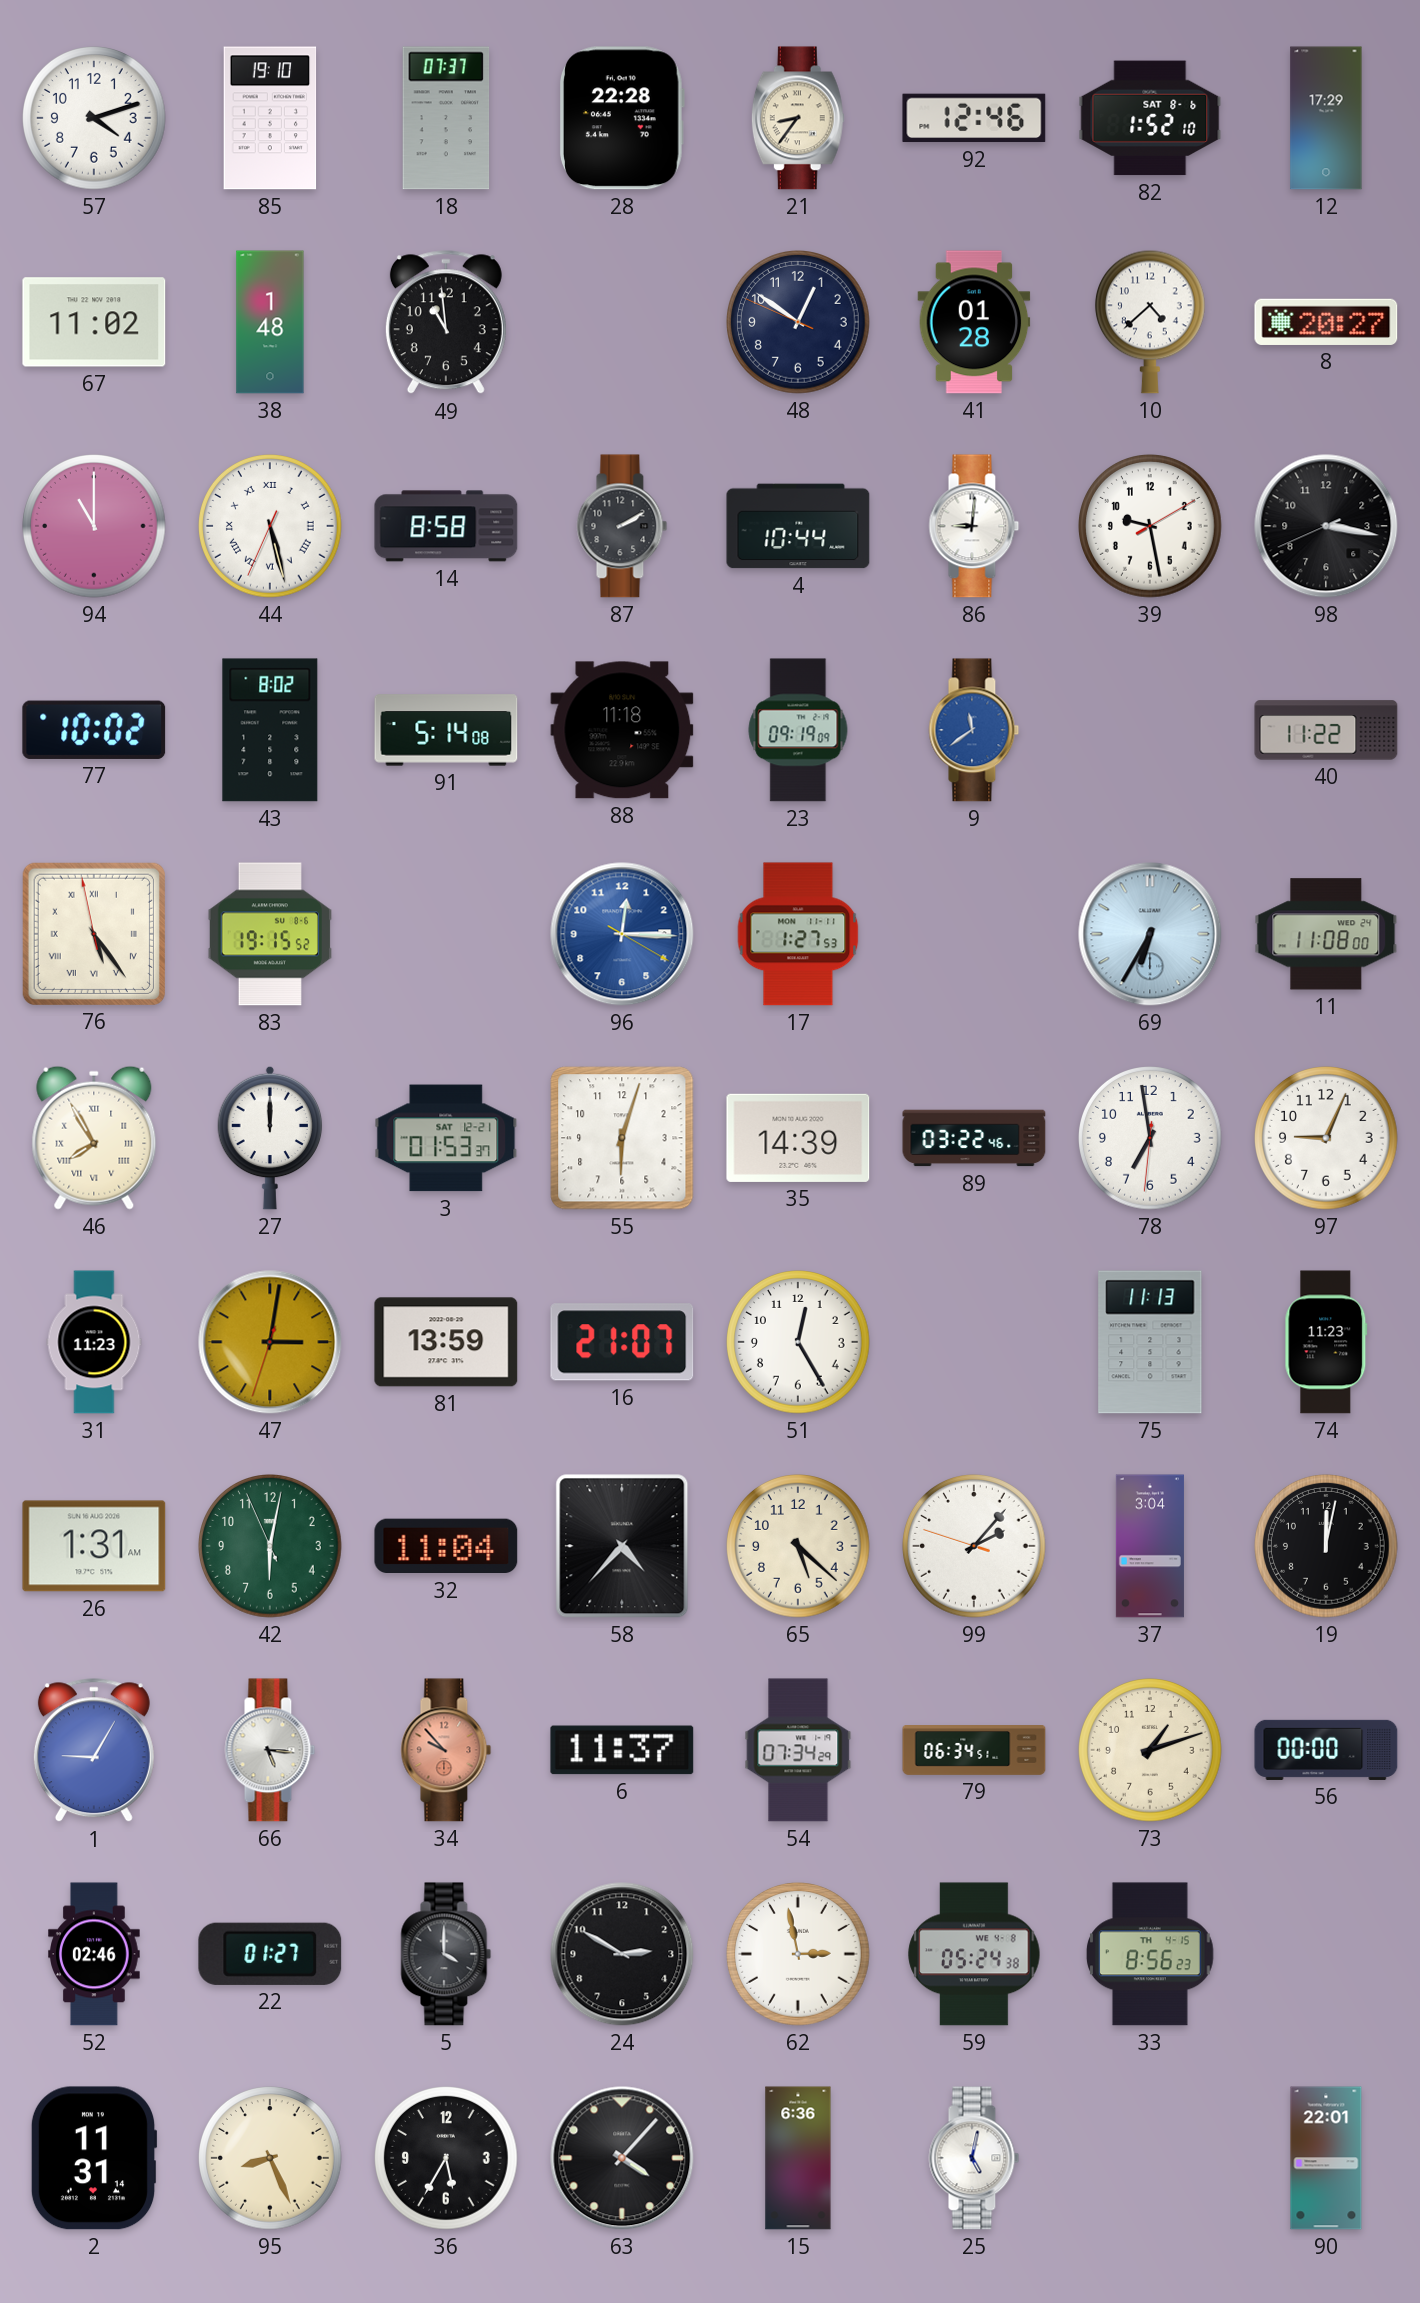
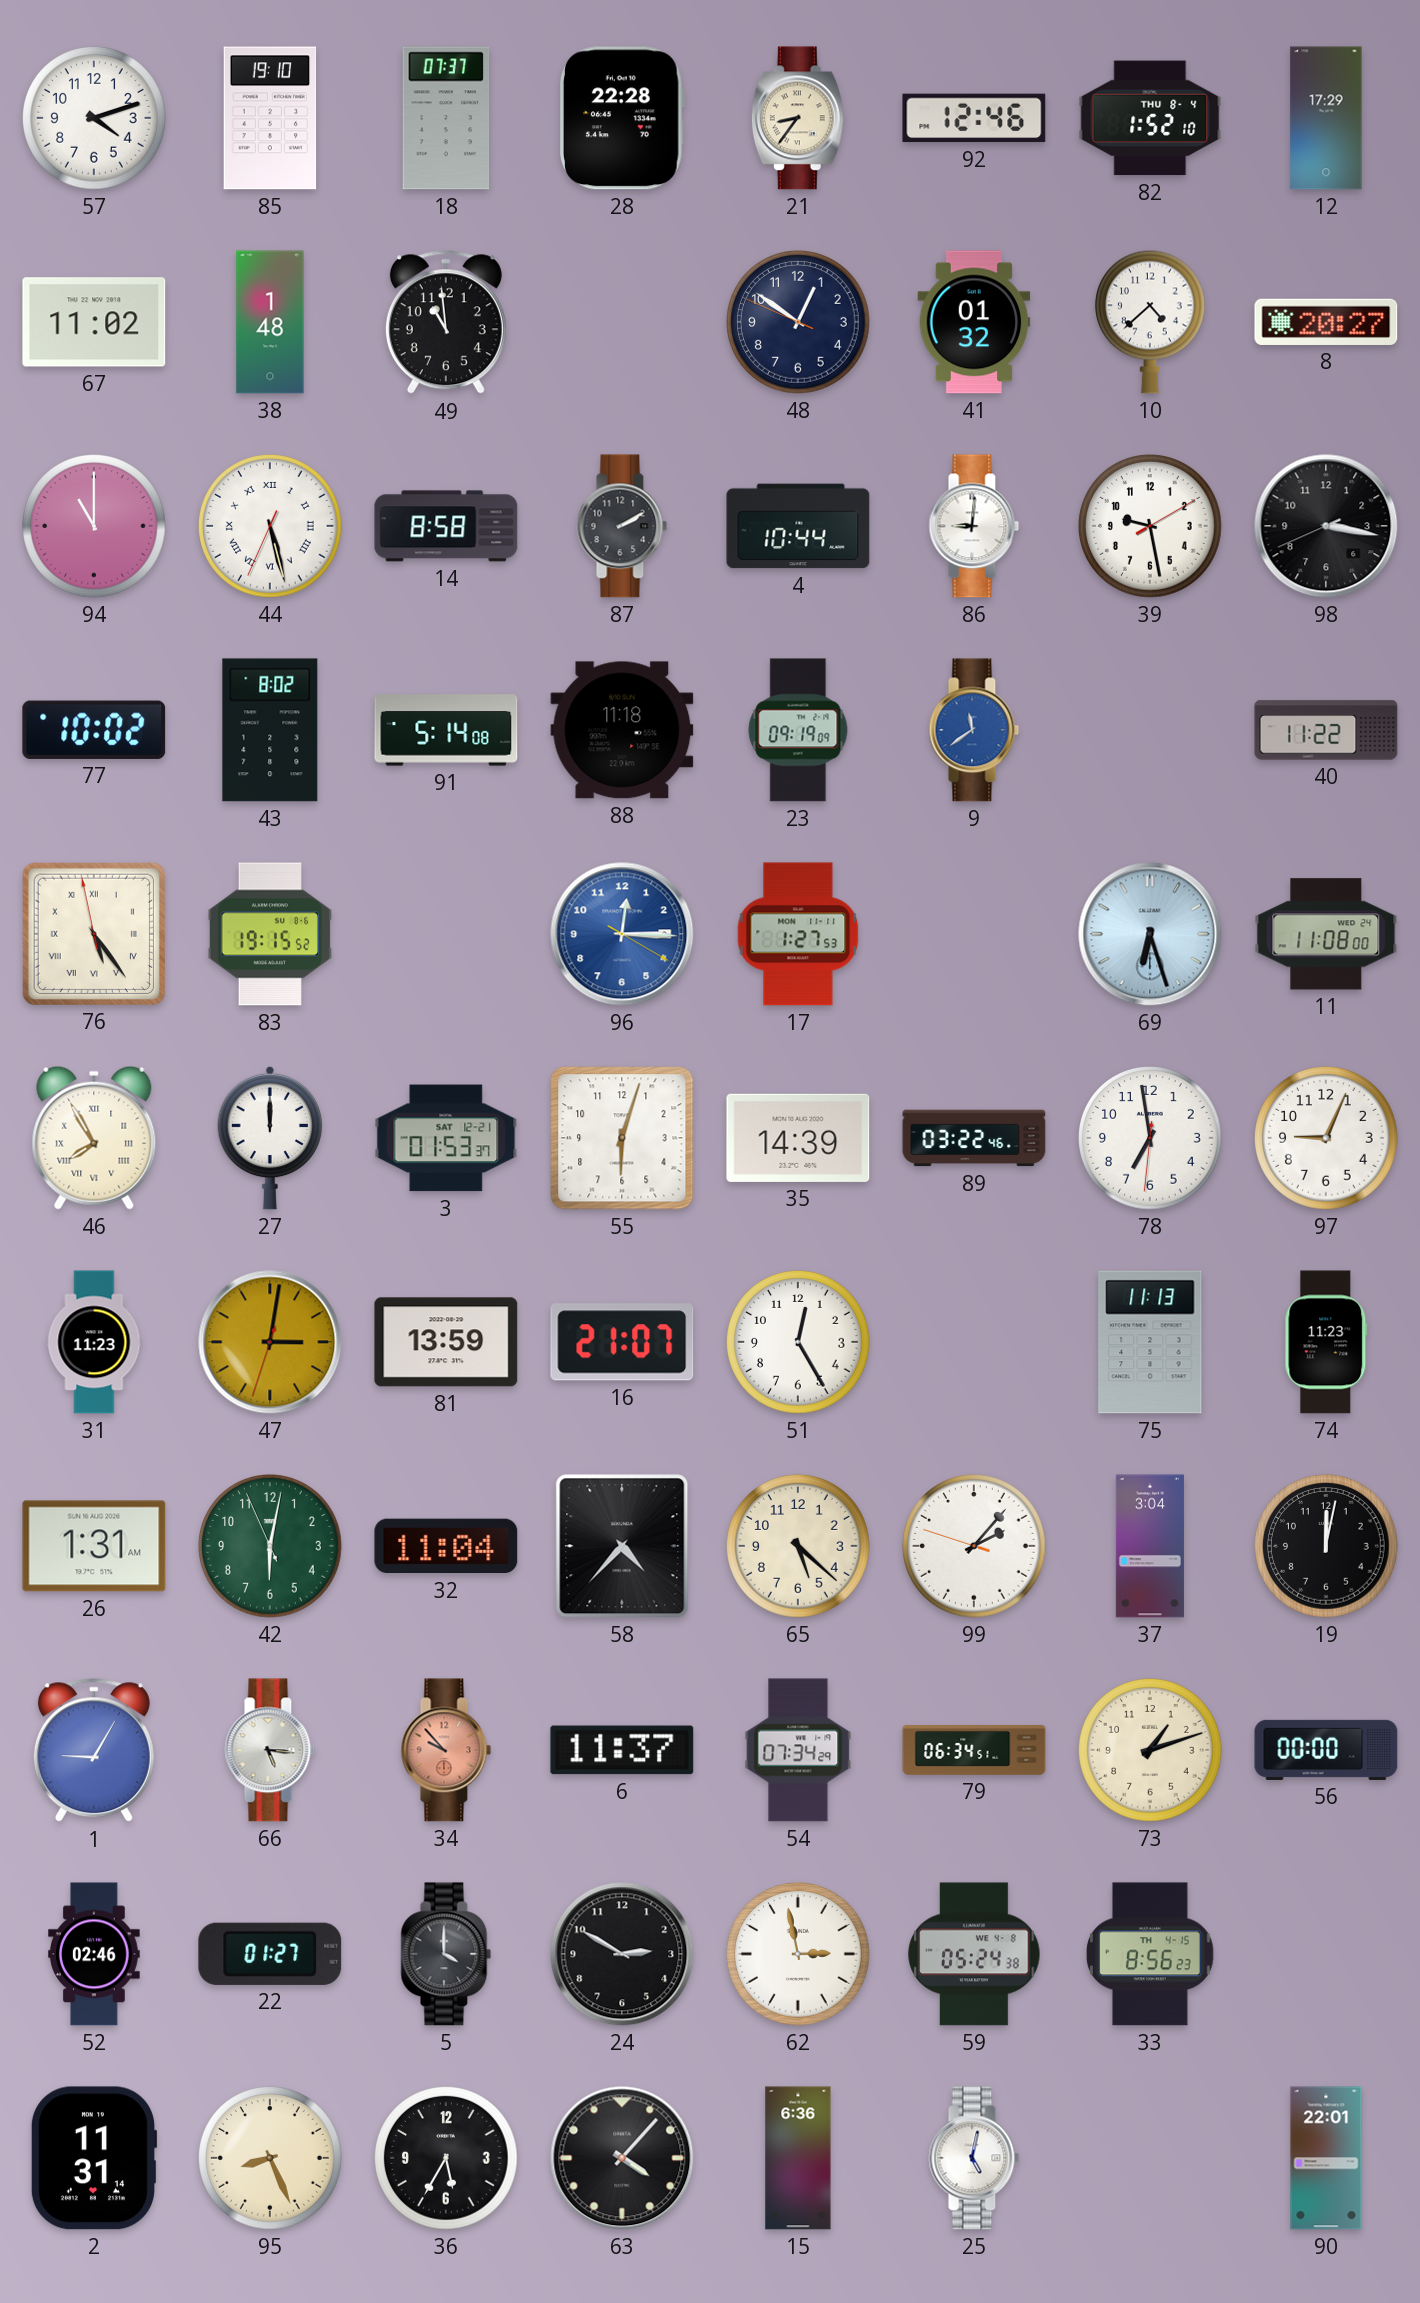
82 date: SAT 8-6 -> THU 8-4
41: 01:28 -> 01:32
69: 6:35 -> 6:27
